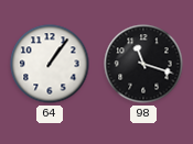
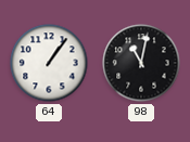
98: 11:18 -> 11:02
